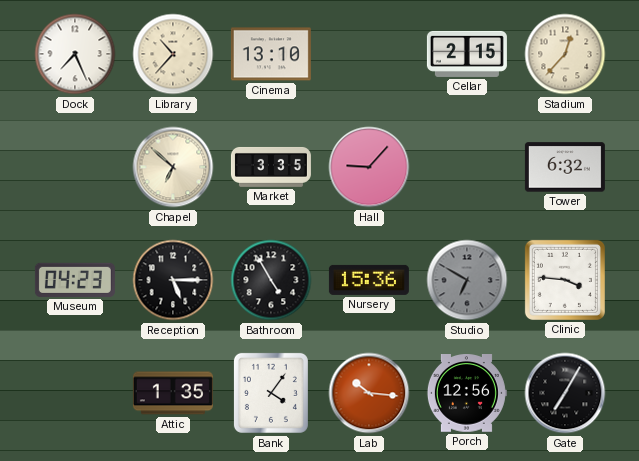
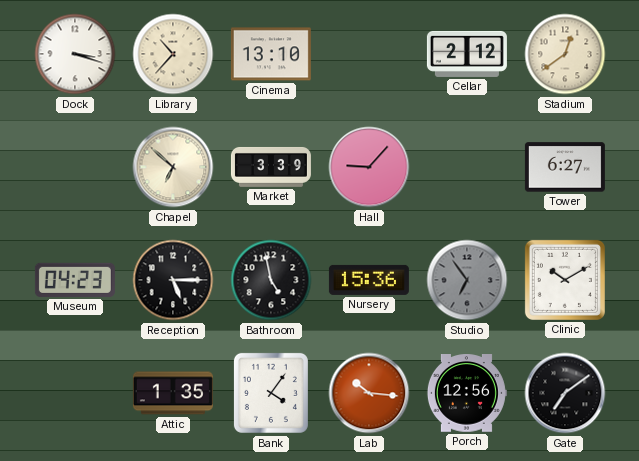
Dock: 7:26 -> 3:18
Cellar: 2:15 -> 2:12
Stadium: 12:37 -> 12:39
Market: 3:35 -> 3:39
Tower: 6:32 -> 6:27
Bathroom: 4:55 -> 4:58
Studio: 6:50 -> 6:54
Clinic: 3:46 -> 10:10
Gate: 7:05 -> 7:09
